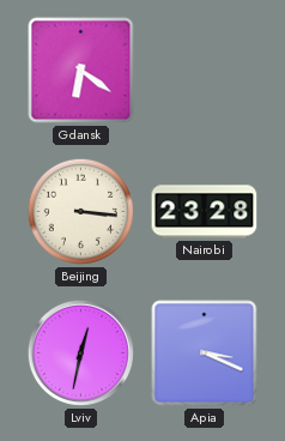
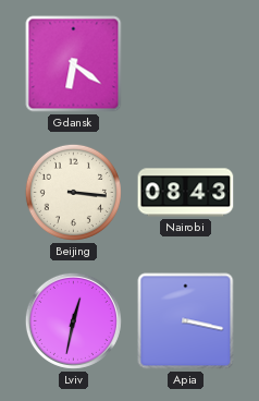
Nairobi: 23:28 -> 08:43
Apia: 3:19 -> 3:17
